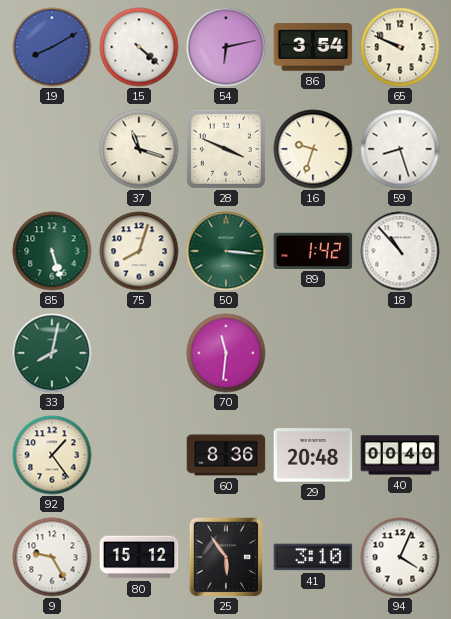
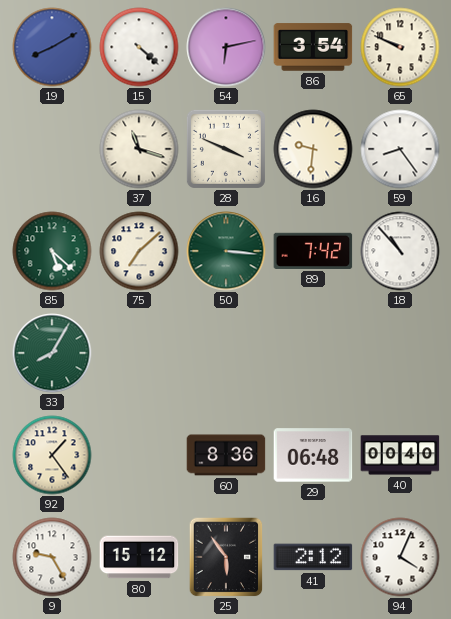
16: 9:33 -> 9:31
59: 8:27 -> 8:24
85: 5:27 -> 5:22
75: 8:03 -> 7:08
89: 1:42 -> 7:42
33: 8:02 -> 8:05
70: 11:31 -> none
29: 20:48 -> 06:48
41: 3:10 -> 2:12
